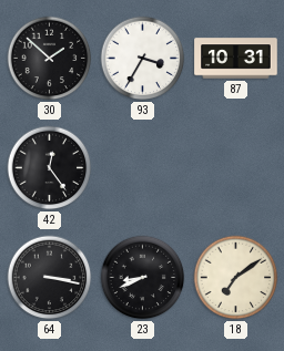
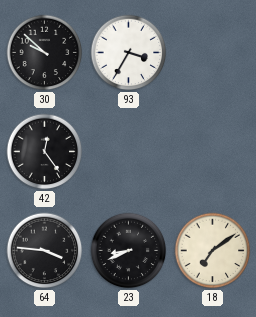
30: 1:52 -> 9:52
87: 10:31 -> none
64: 3:17 -> 3:46
